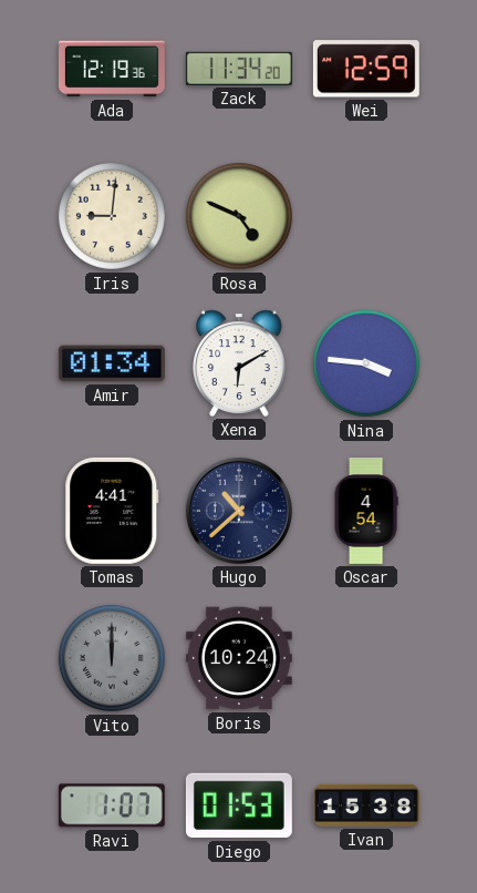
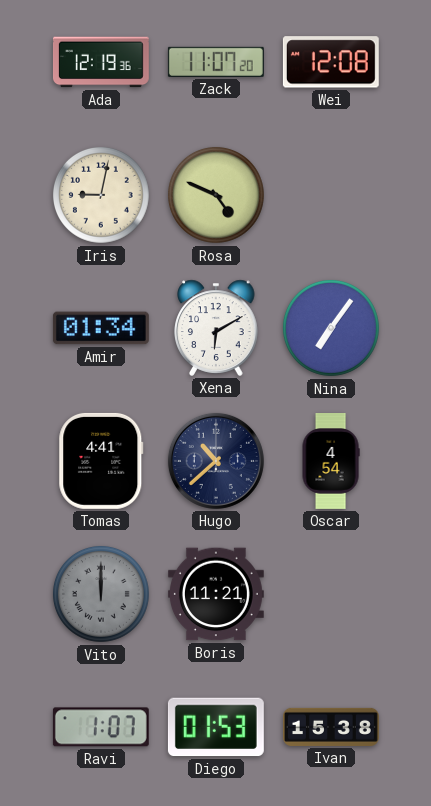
Zack: 11:34 -> 11:07
Wei: 12:59 -> 12:08
Iris: 9:01 -> 9:02
Nina: 3:46 -> 7:06
Boris: 10:24 -> 11:21
